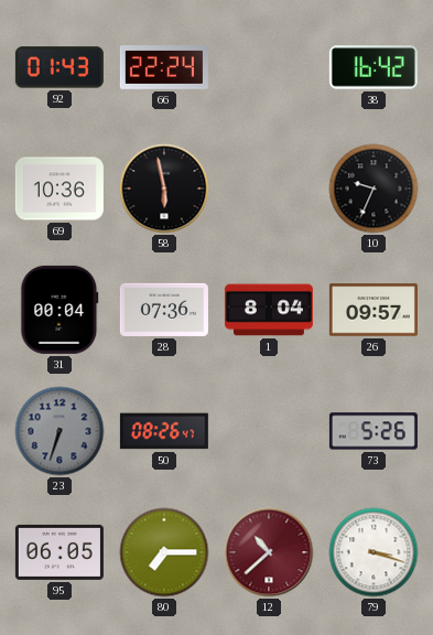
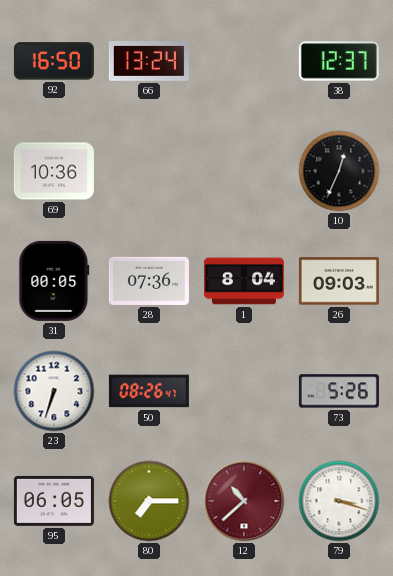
92: 01:43 -> 16:50
66: 22:24 -> 13:24
38: 16:42 -> 12:37
58: 5:58 -> none
10: 9:34 -> 12:34
31: 00:04 -> 00:05
26: 09:57 -> 09:03
23 dial: grey -> white
